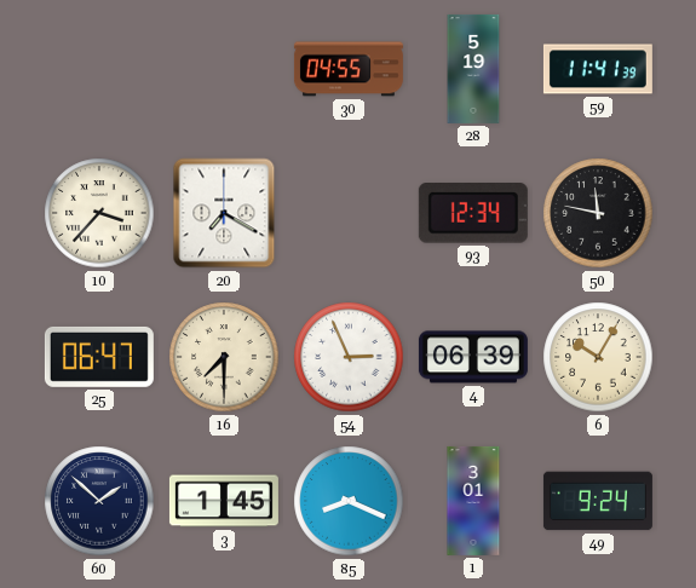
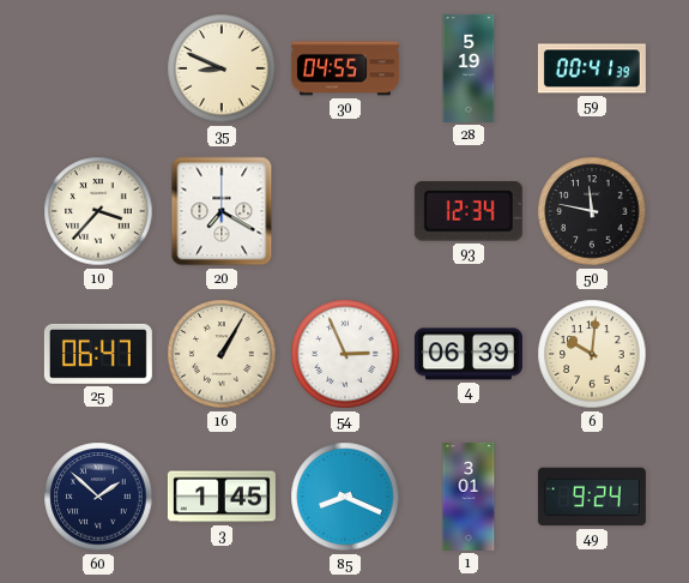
35: none -> 8:49
59: 11:41 -> 00:41
16: 7:30 -> 1:05
6: 10:05 -> 10:01
